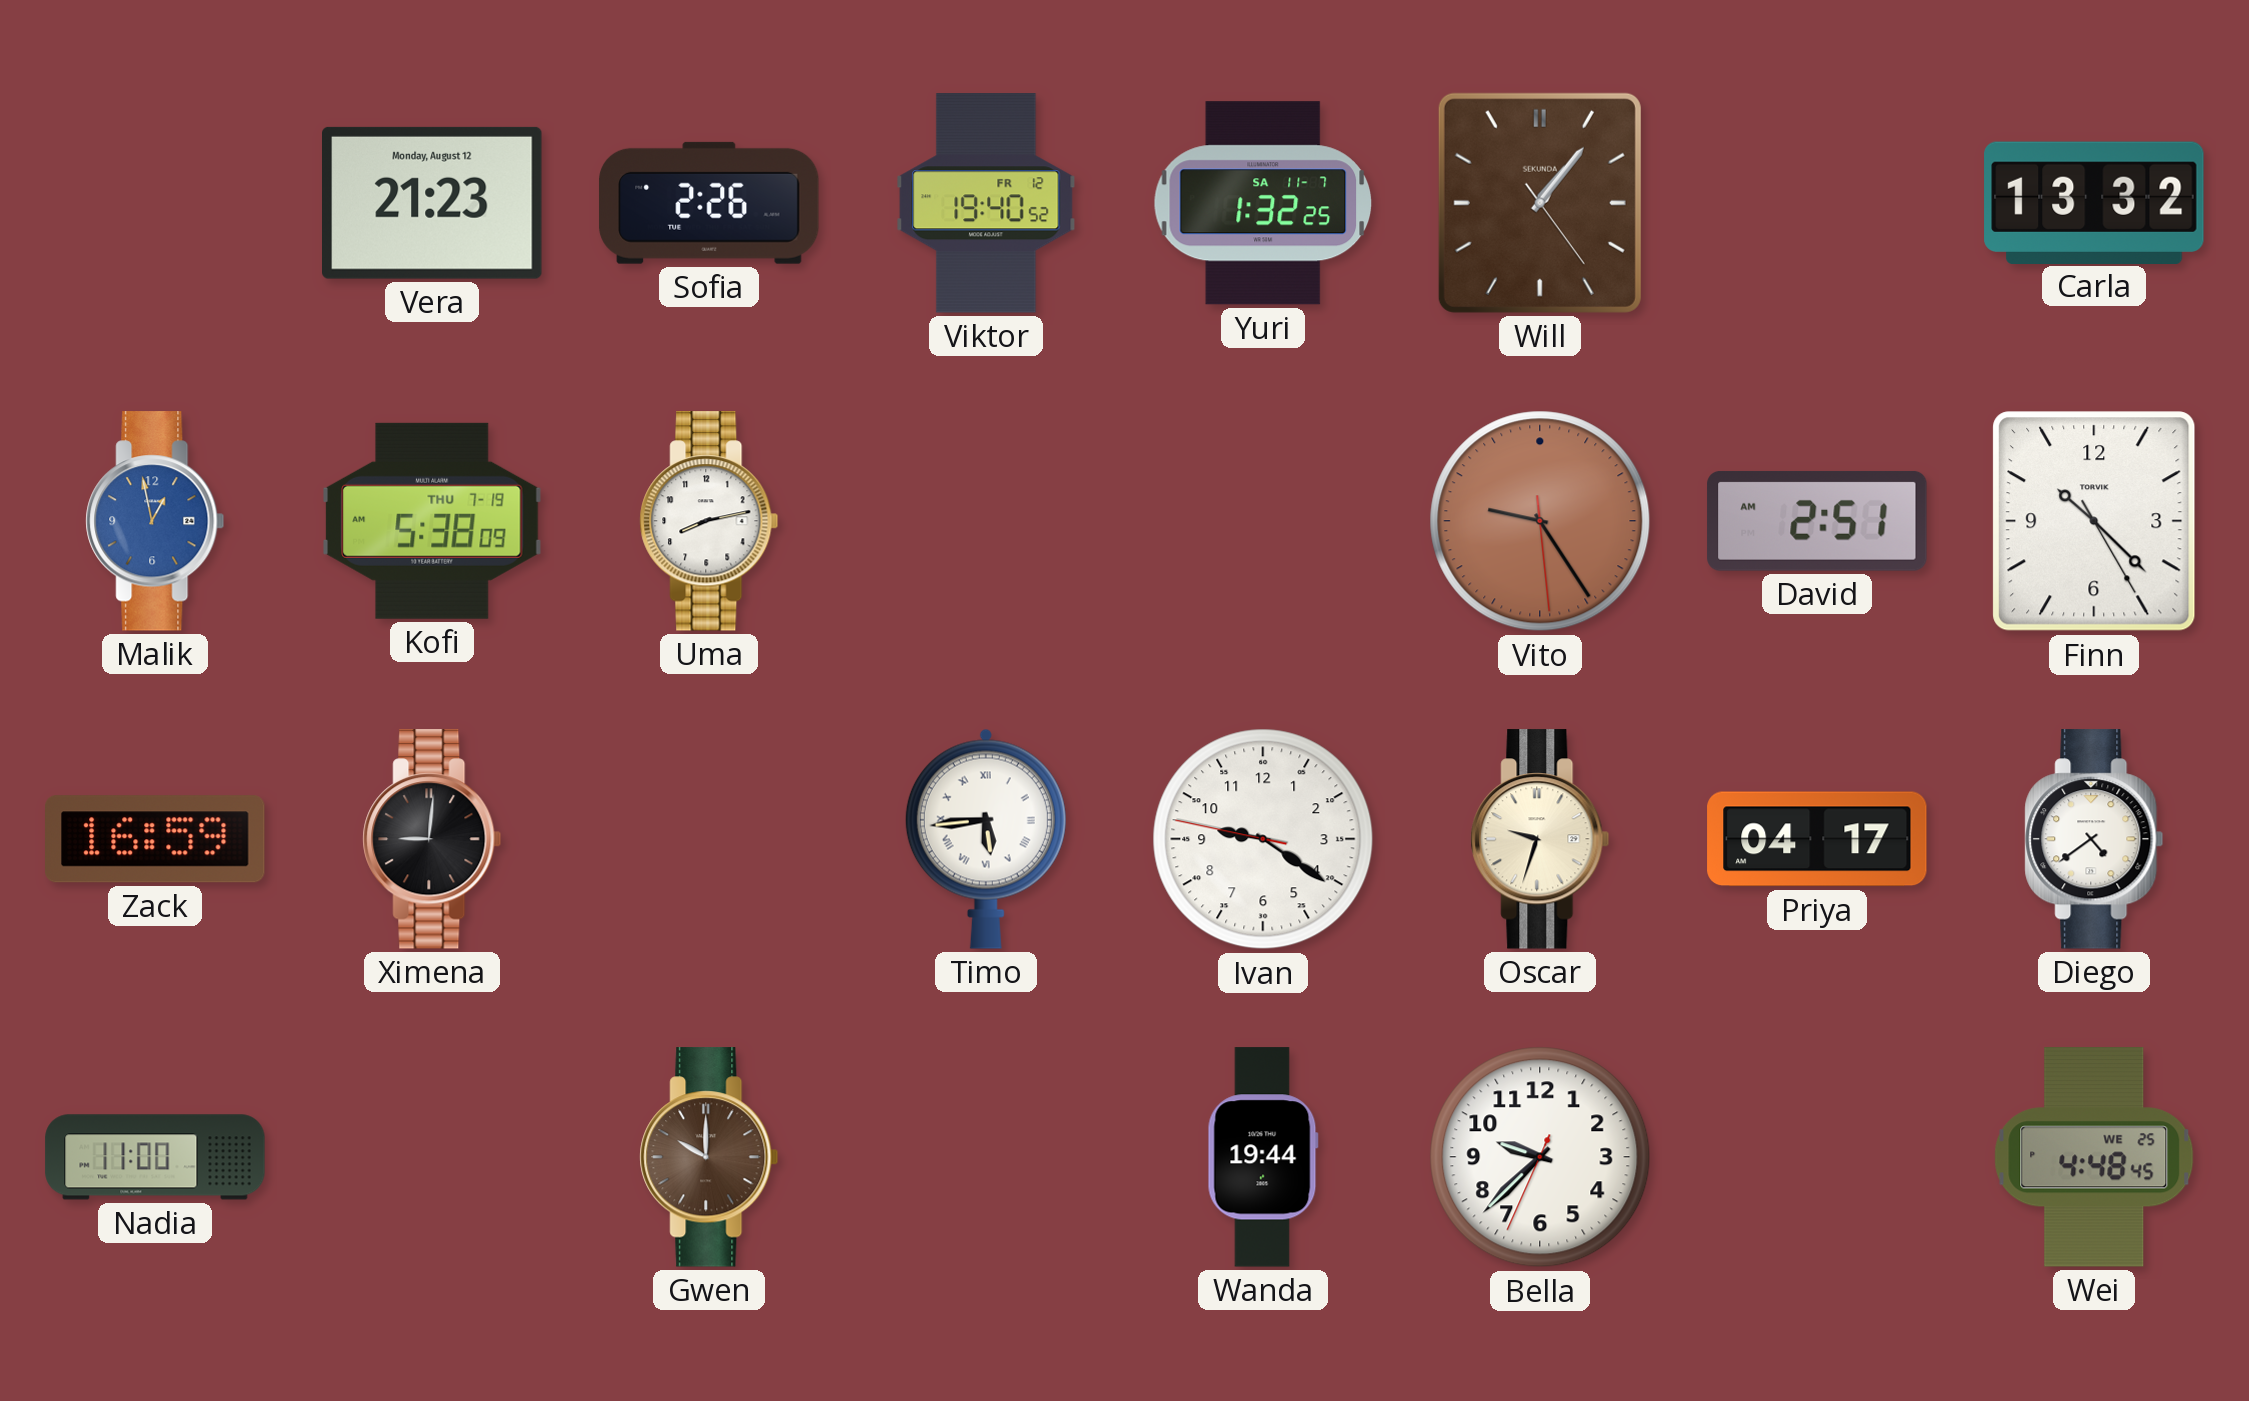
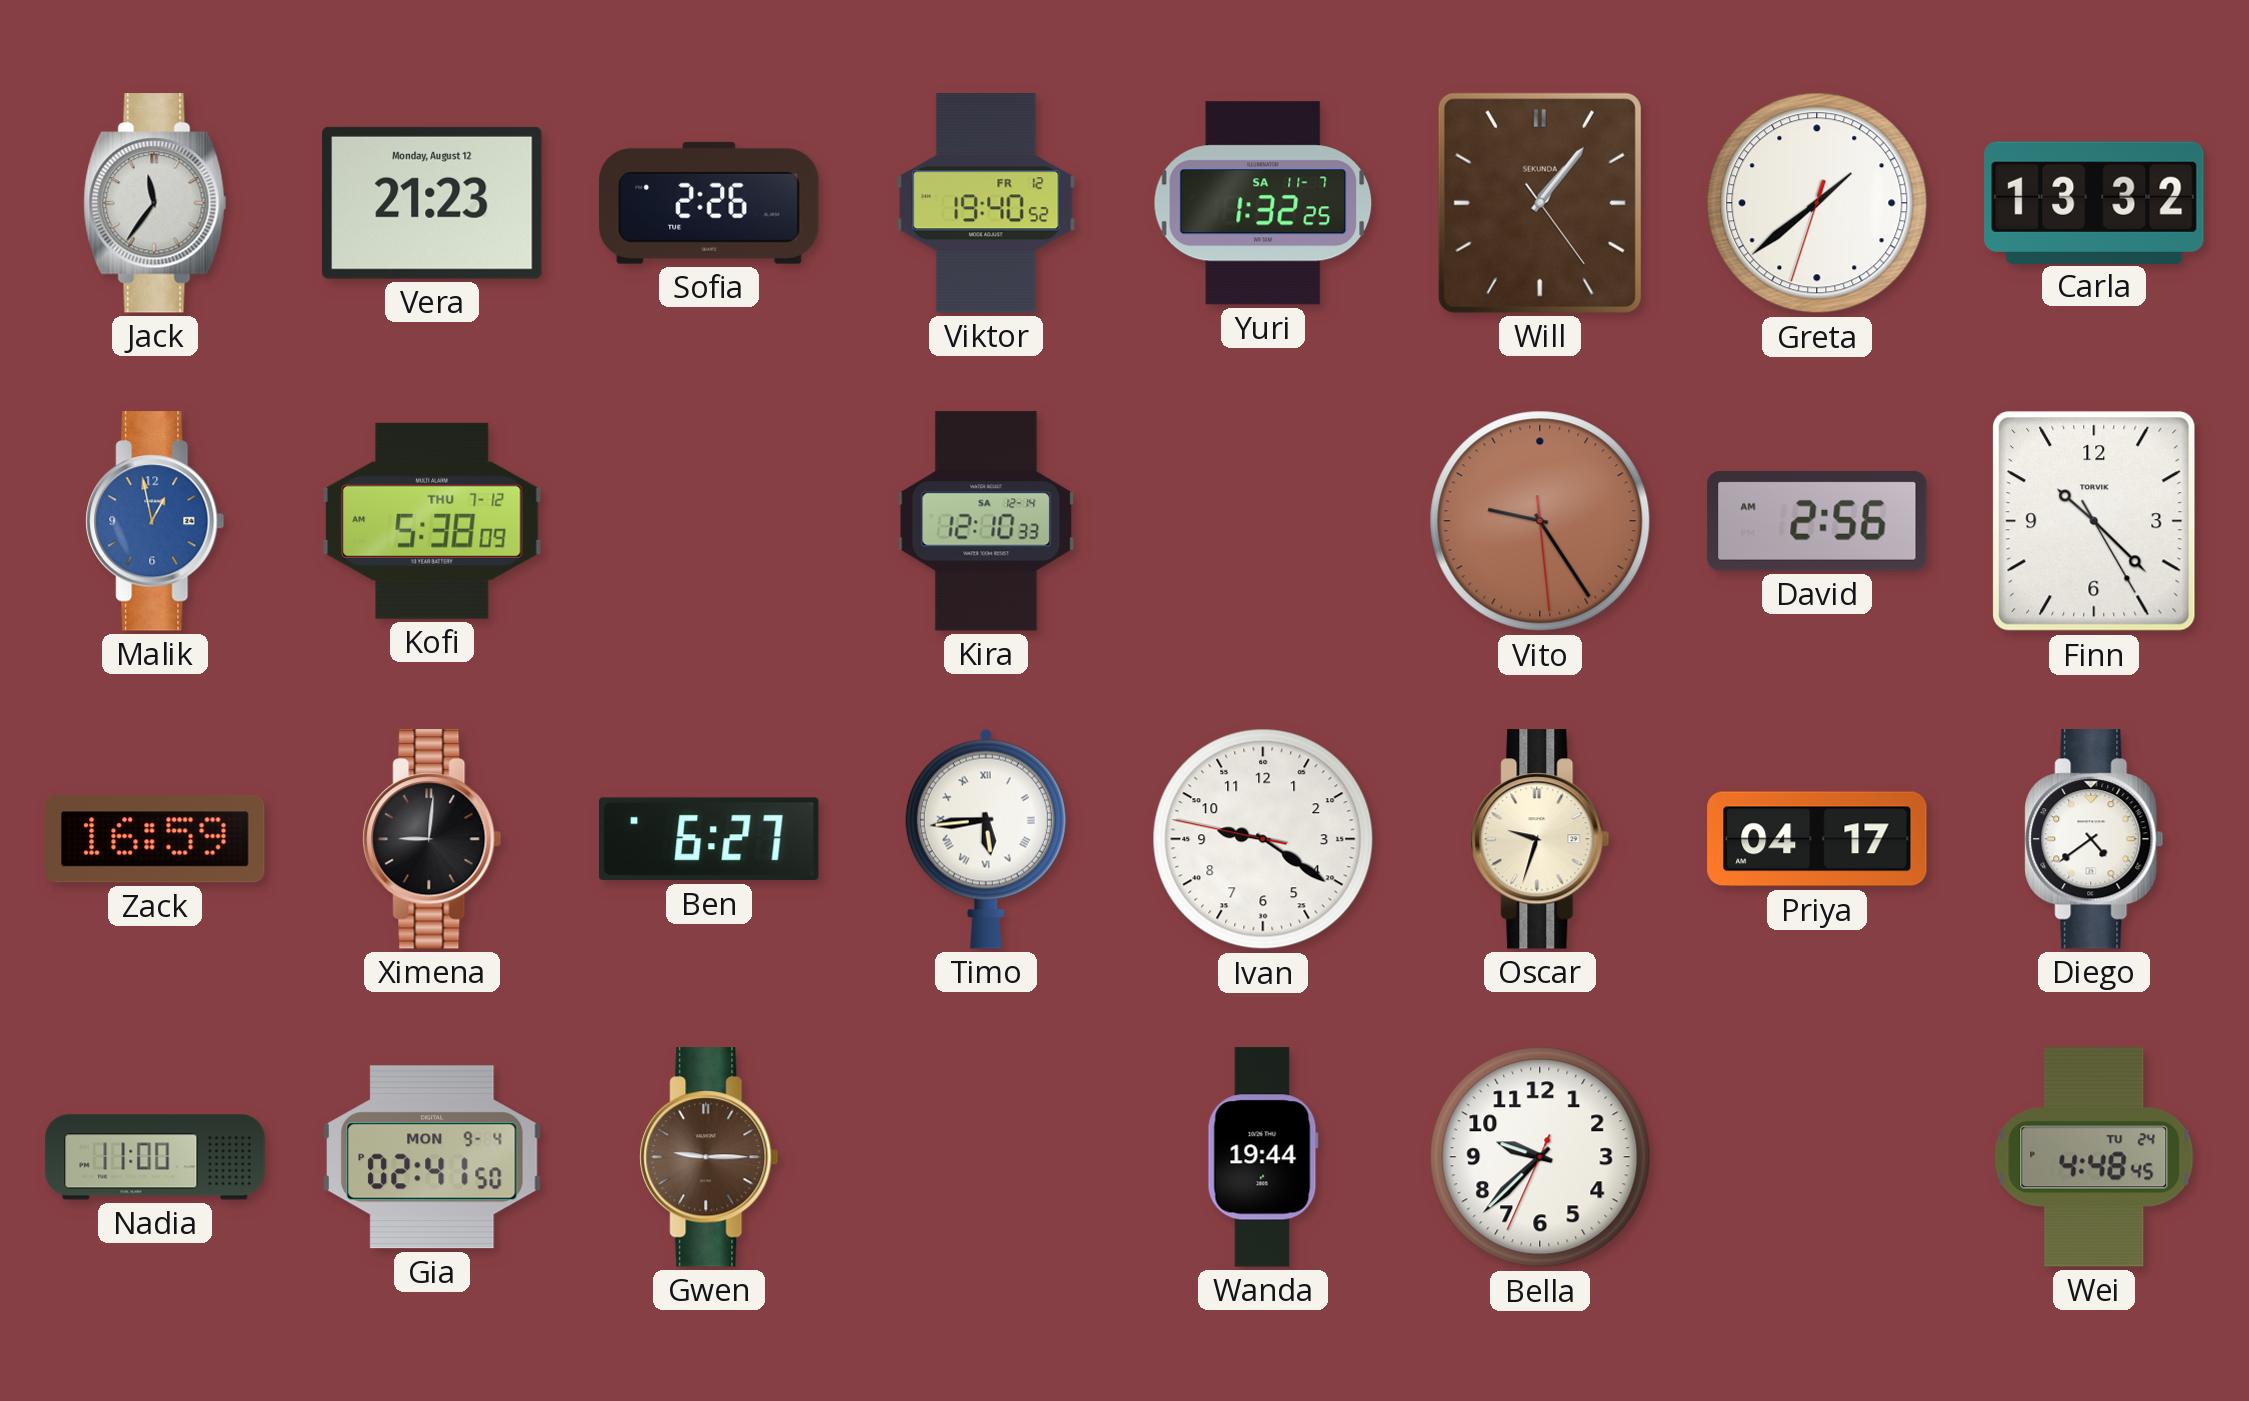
Jack: none -> 11:36
Greta: none -> 1:38
Kofi date: THU 7-19 -> THU 7-12
Uma: 8:13 -> none
Kira: none -> 12:10
David: 2:51 -> 2:56
Ben: none -> 6:27
Gia: none -> 02:41
Gwen: 10:00 -> 9:15
Wei date: WE 25 -> TU 24
